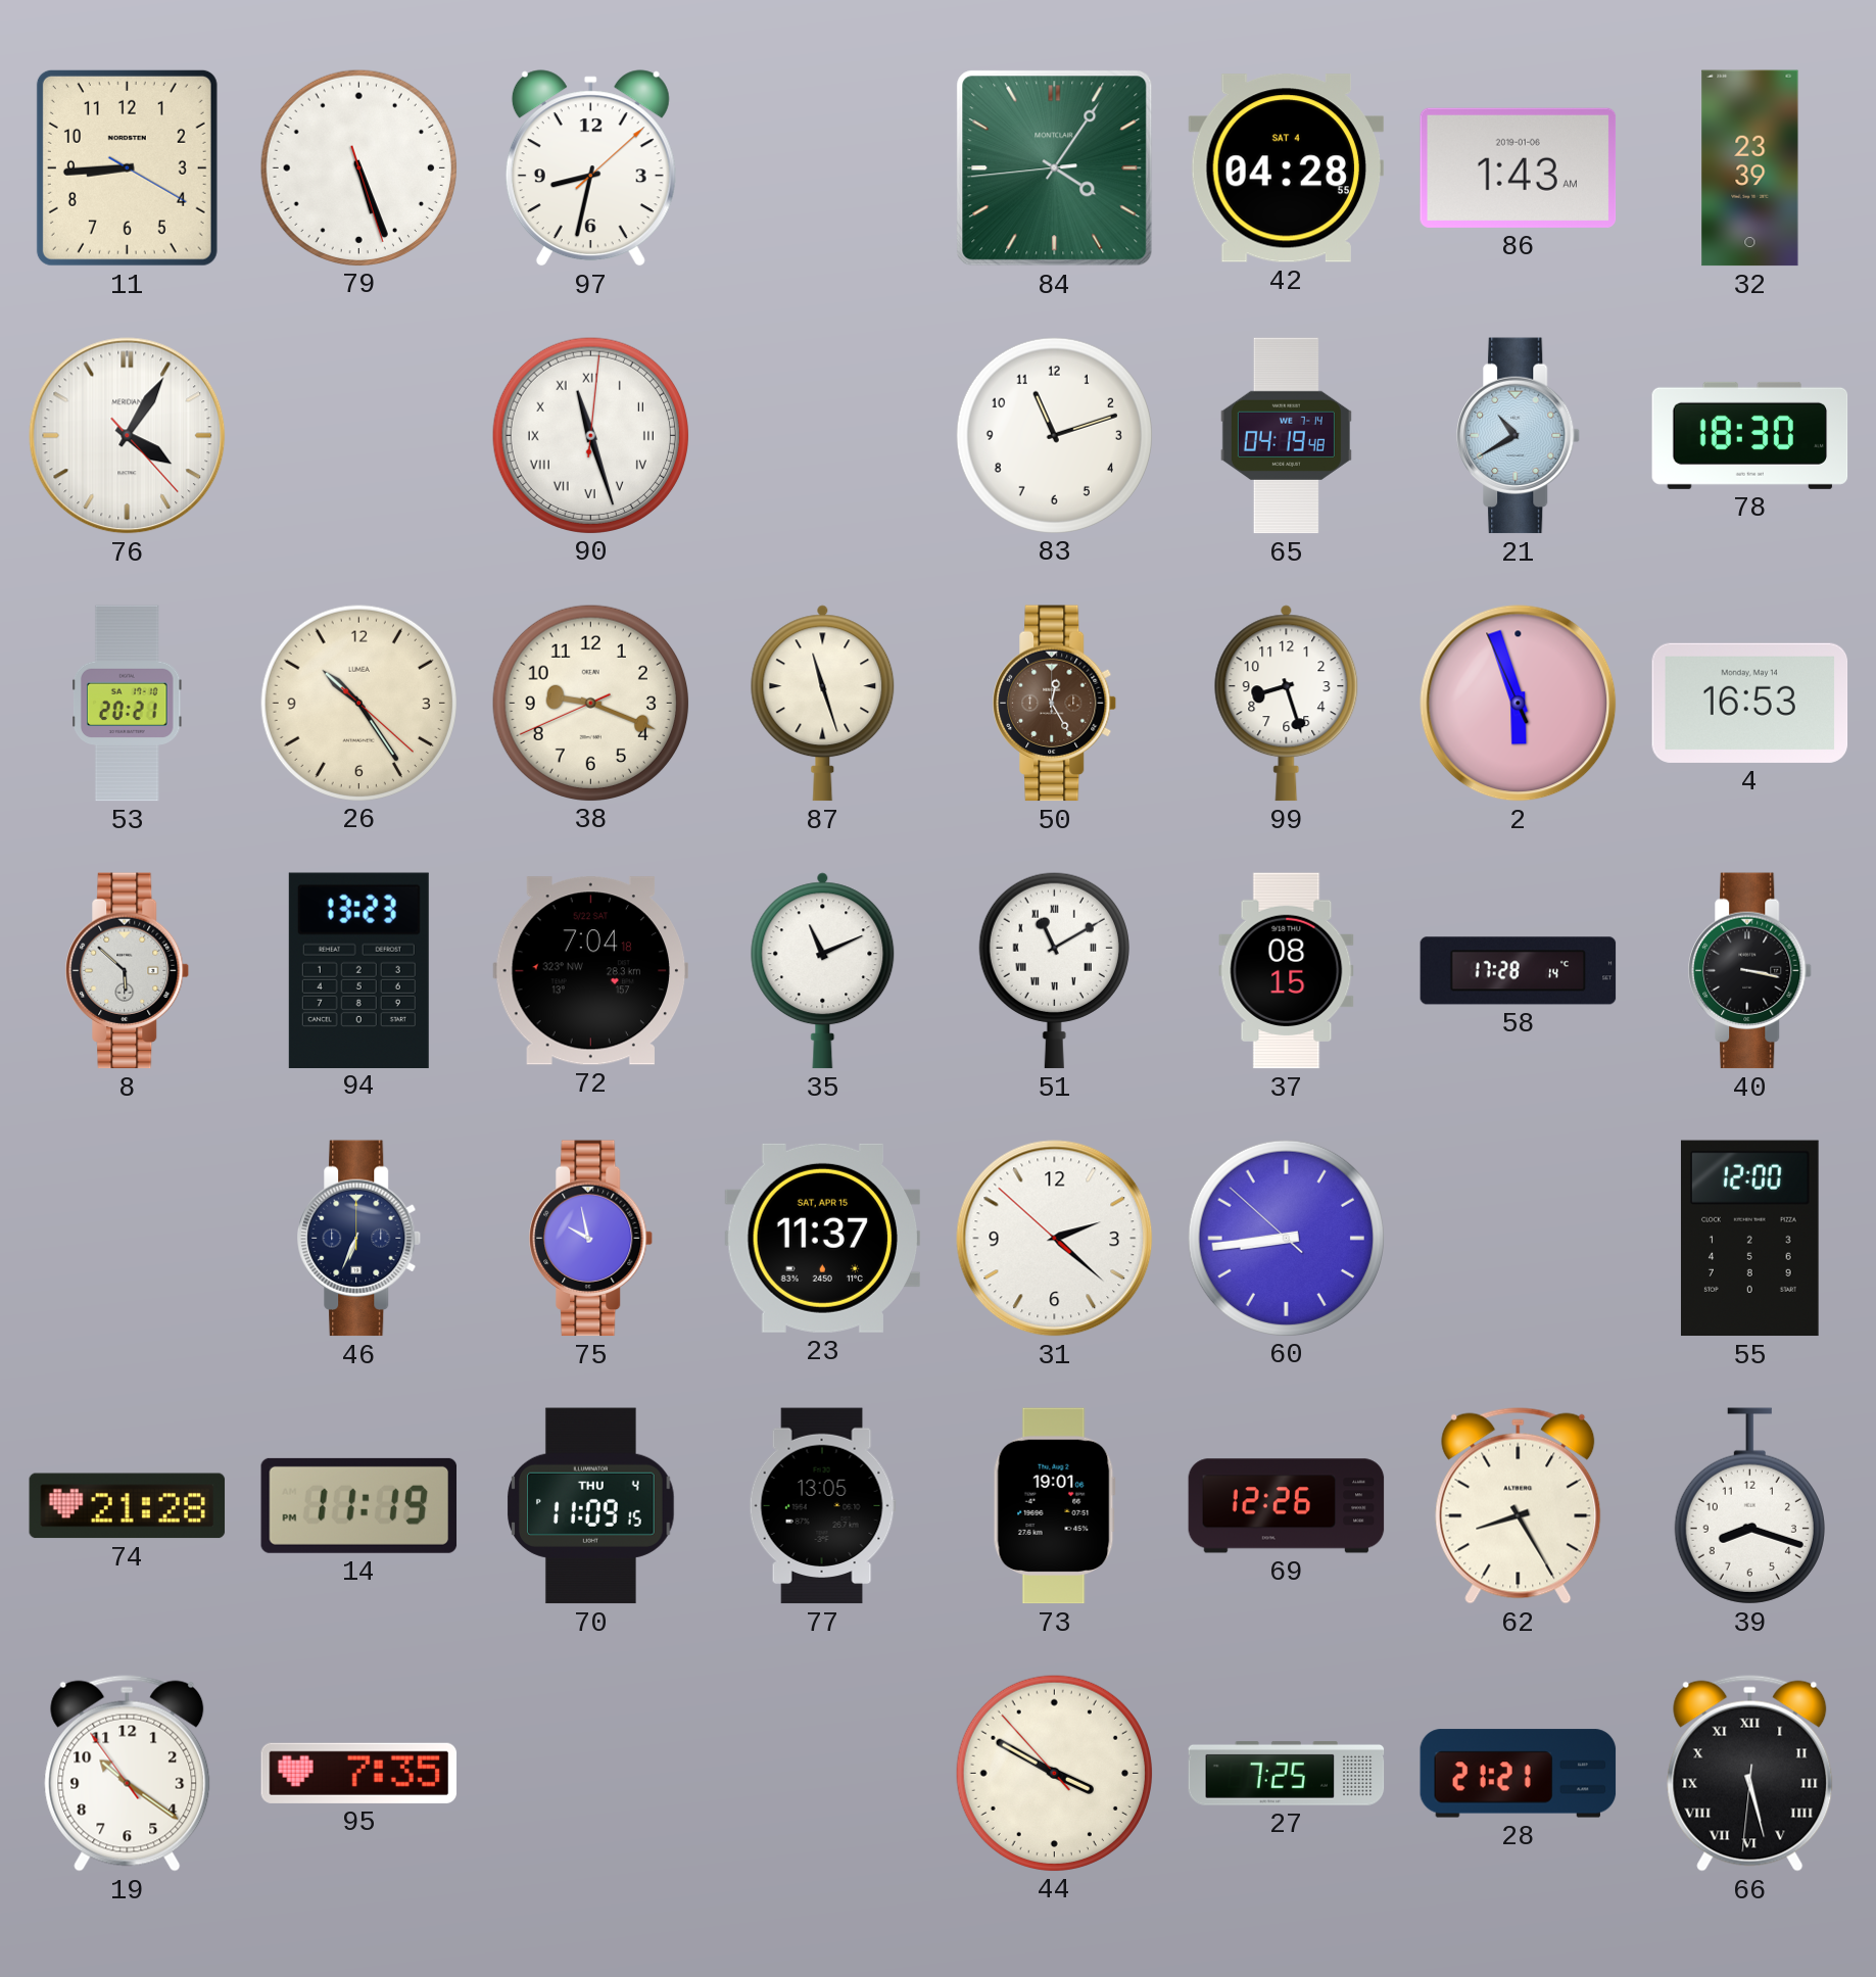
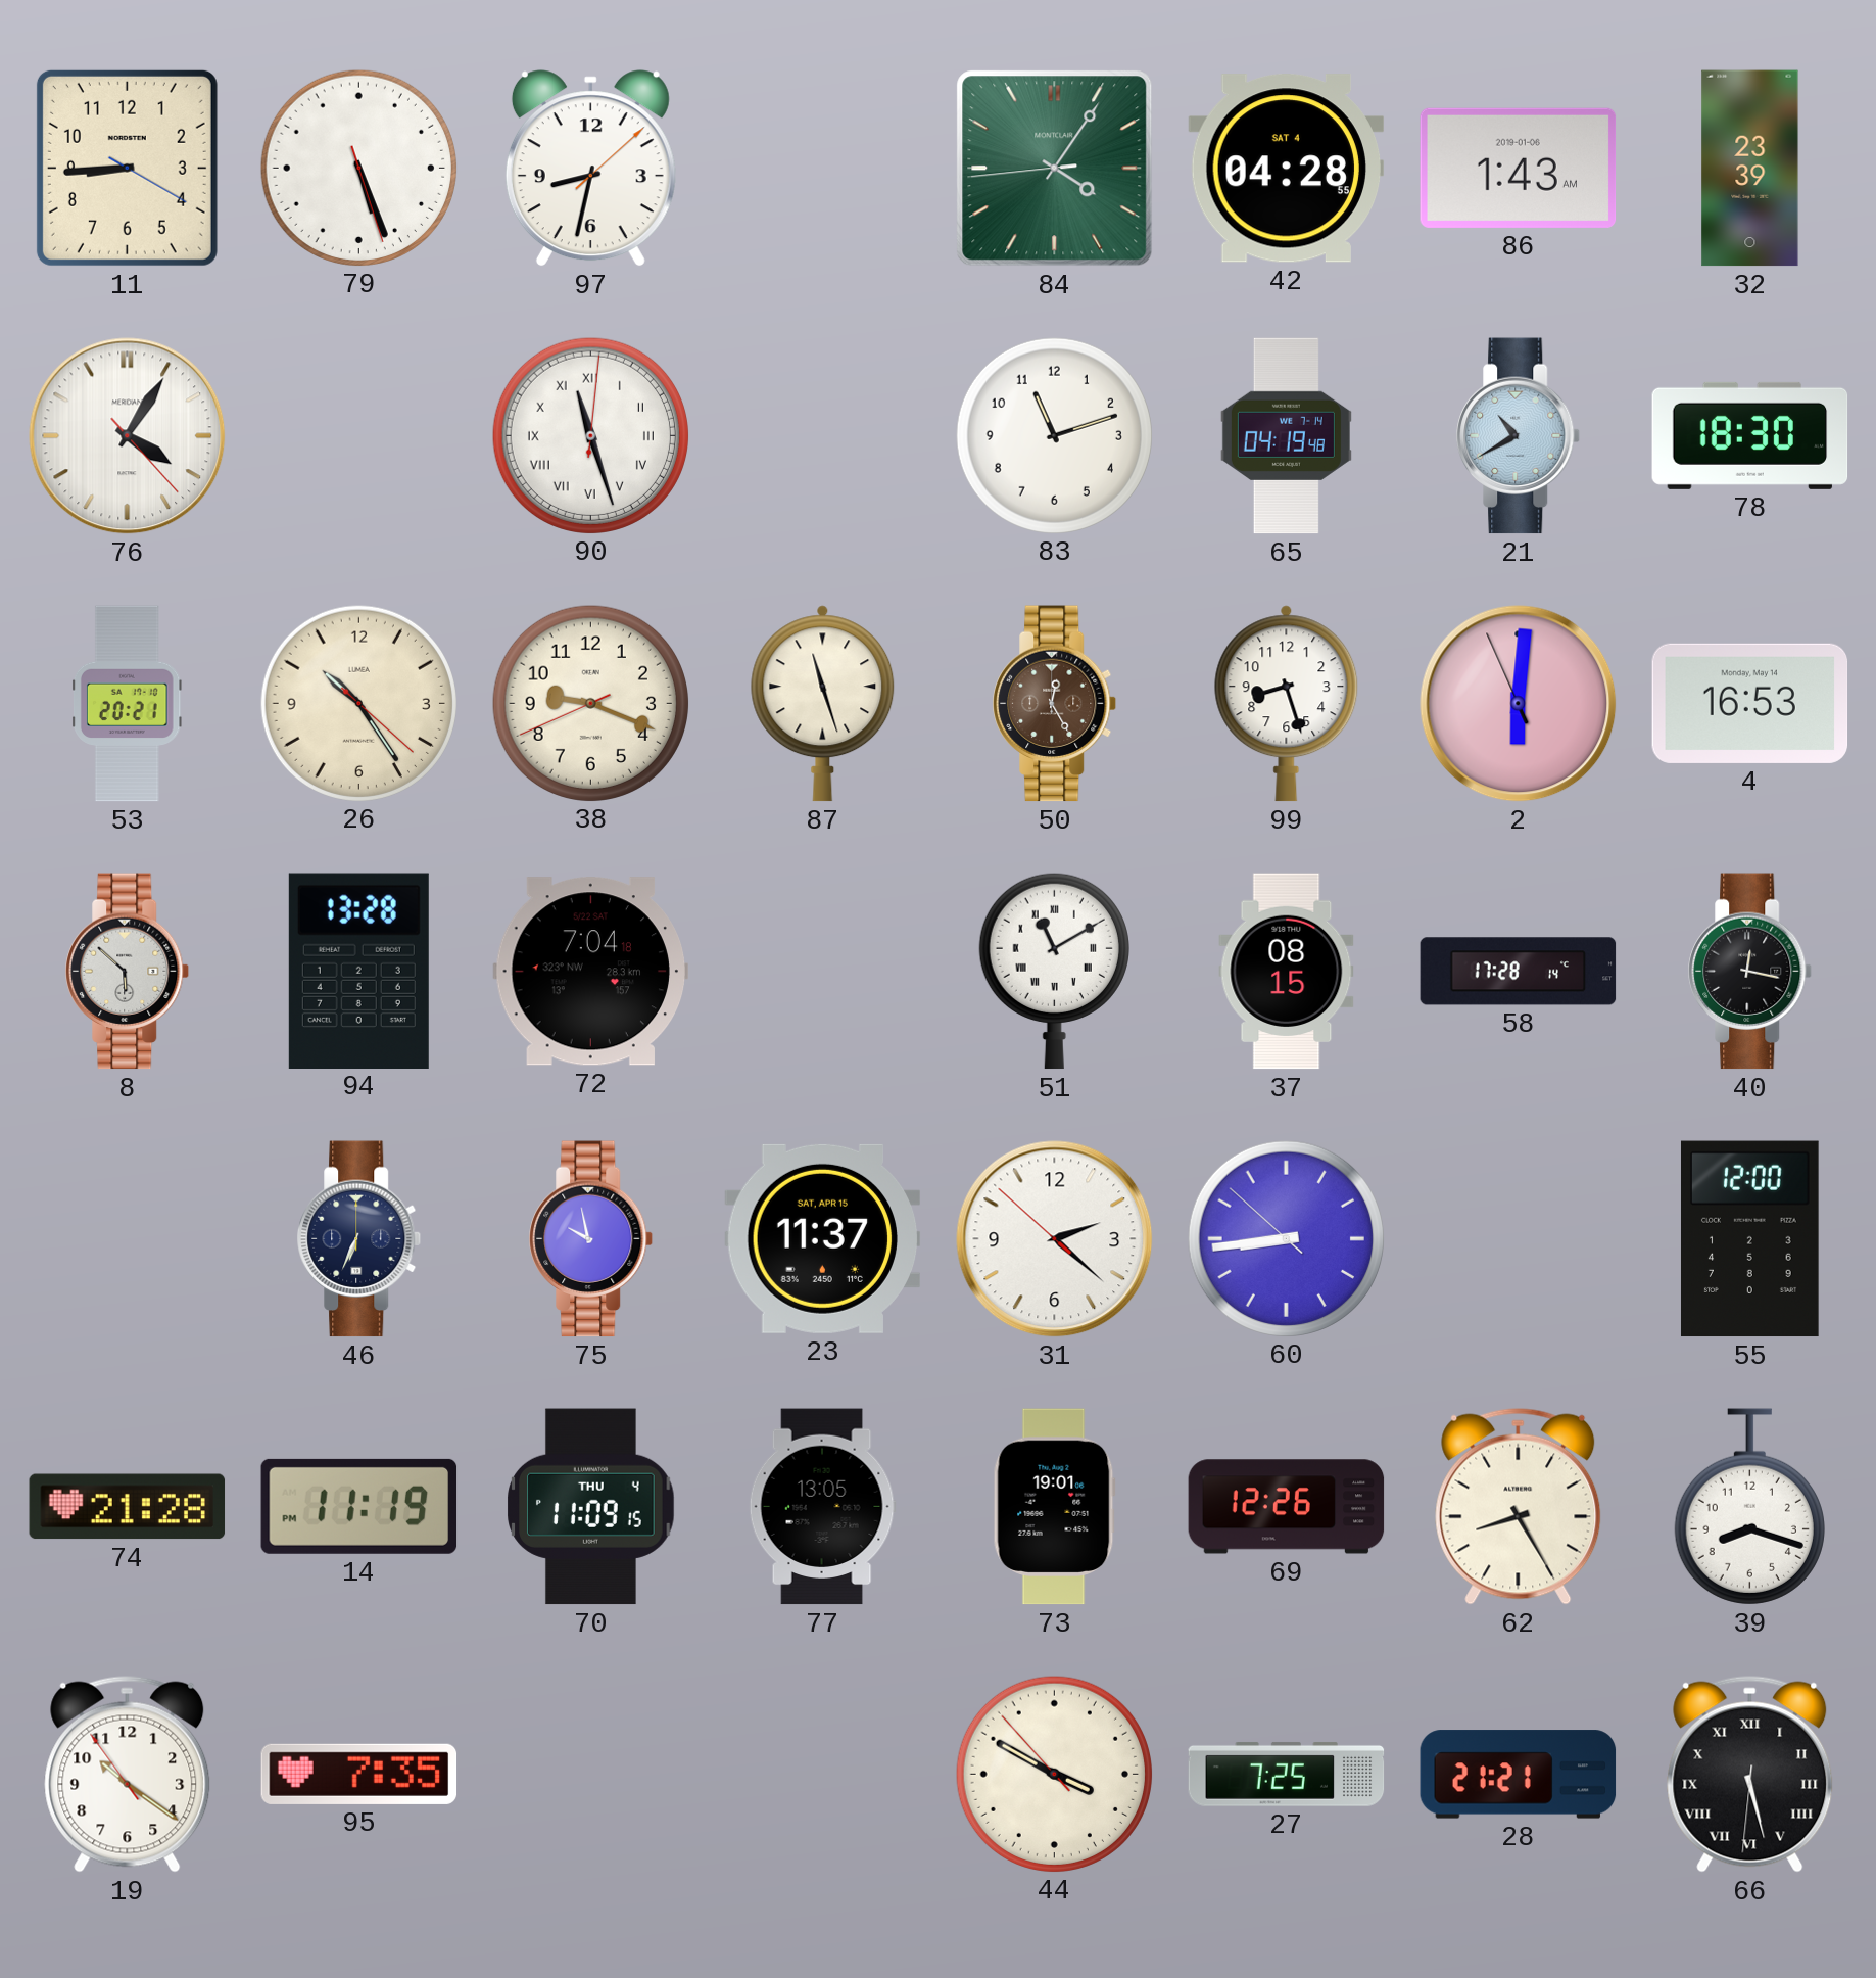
2: 5:56 -> 6:00
94: 13:23 -> 13:28
35: 11:11 -> none
40: 3:17 -> 12:17
